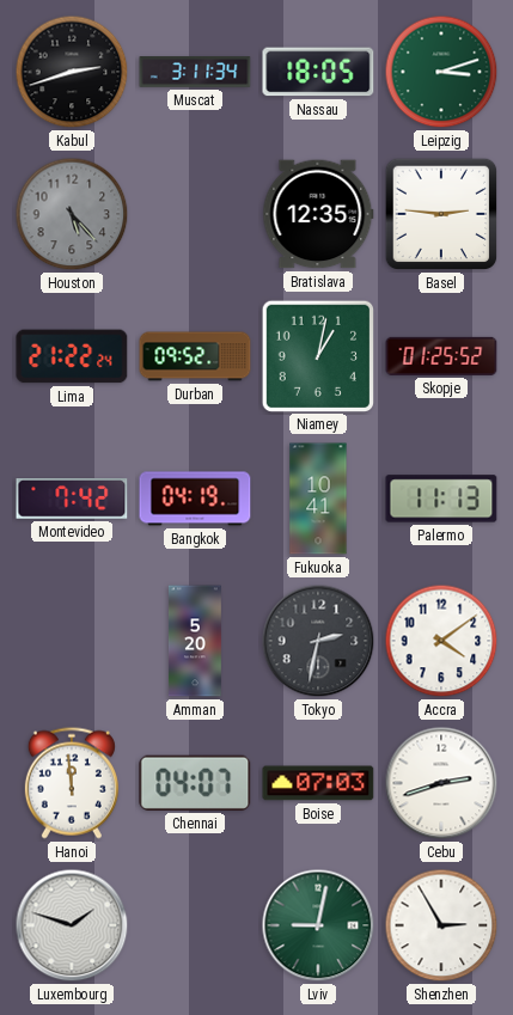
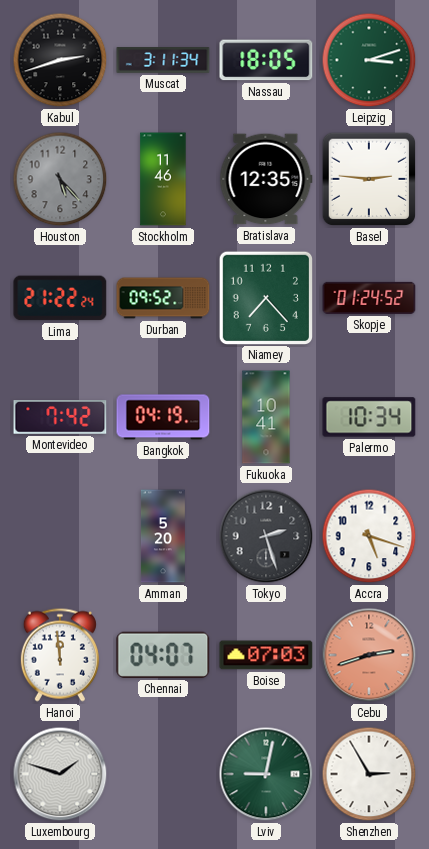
Stockholm: none -> 11:46
Niamey: 1:02 -> 7:23
Skopje: 01:25 -> 01:24
Palermo: 11:13 -> 10:34
Tokyo: 2:32 -> 2:27
Accra: 4:09 -> 5:18
Cebu dial: white -> salmon
